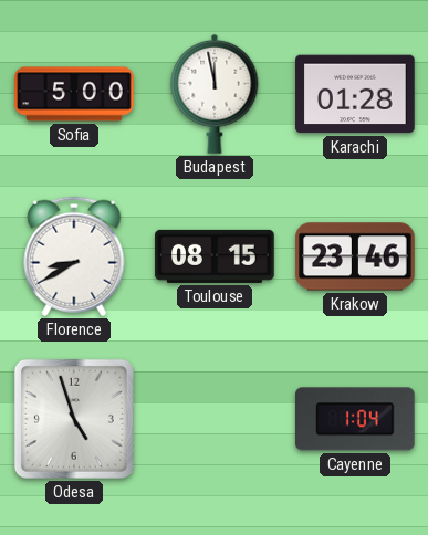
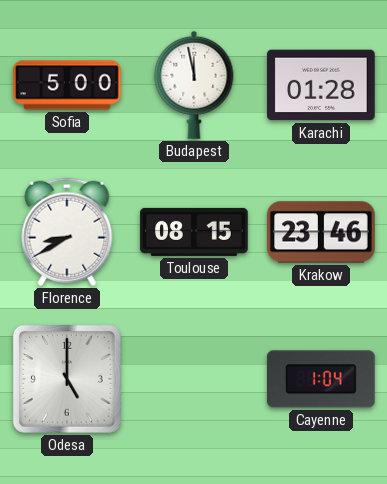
Odesa: 4:57 -> 5:00
